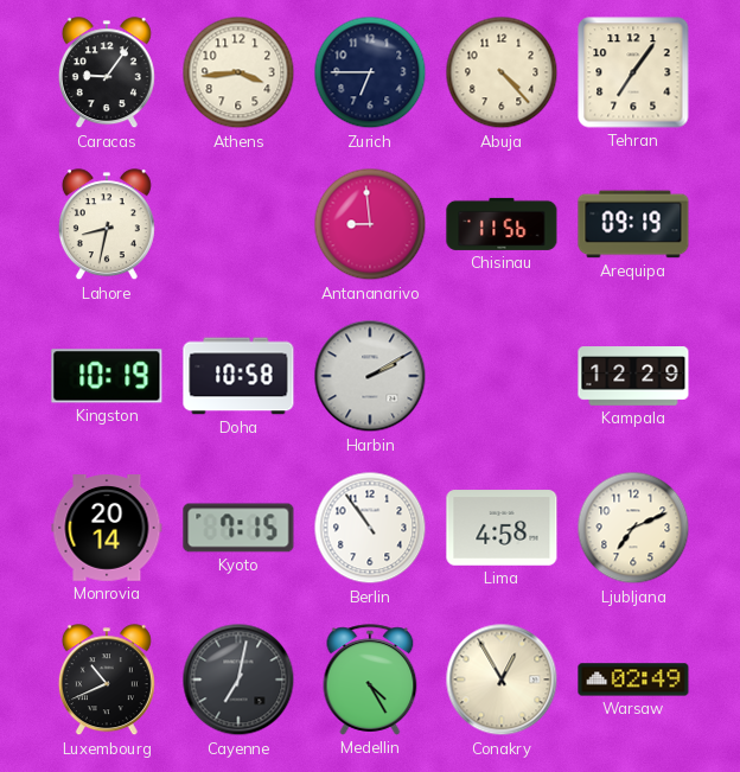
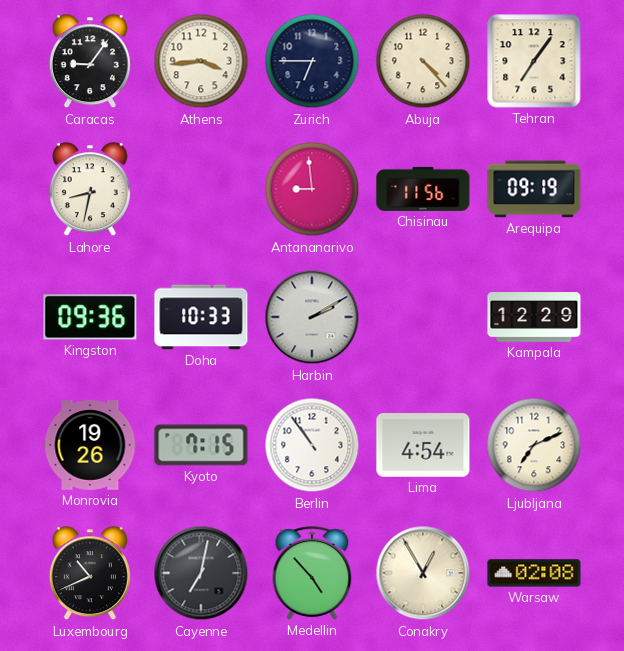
Kingston: 10:19 -> 09:36
Doha: 10:58 -> 10:33
Monrovia: 20:14 -> 19:26
Lima: 4:58 -> 4:54
Medellin: 4:25 -> 4:53
Warsaw: 02:49 -> 02:08
